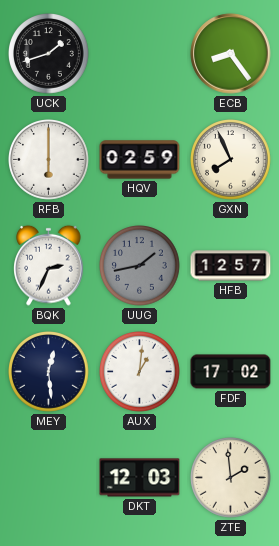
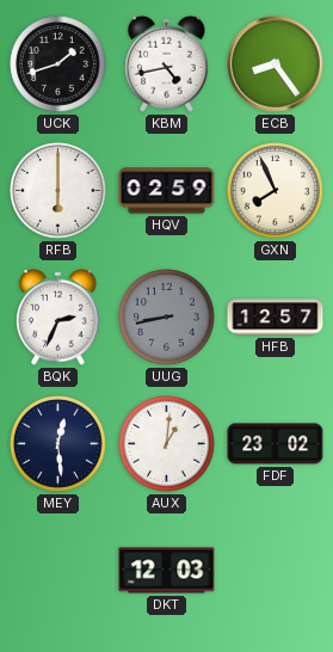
KBM: none -> 4:43
UUG: 1:43 -> 8:43
FDF: 17:02 -> 23:02
ZTE: 1:59 -> none
